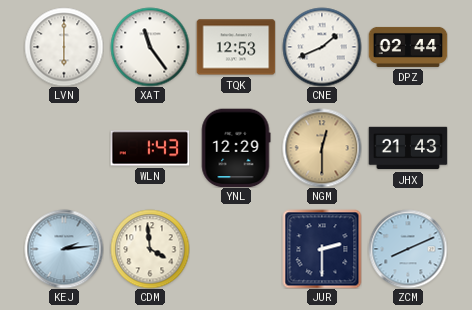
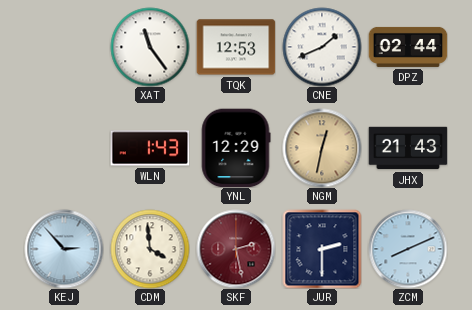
LVN: 6:00 -> none
NGM: 12:30 -> 12:32
KEJ: 2:14 -> 2:53
SKF: none -> 2:28
